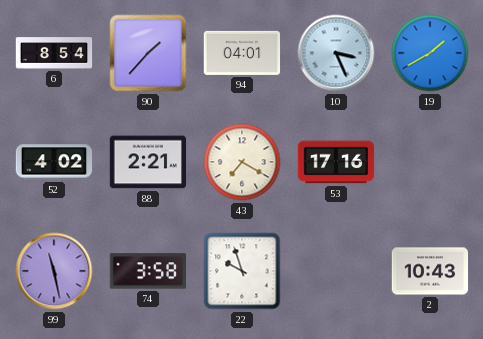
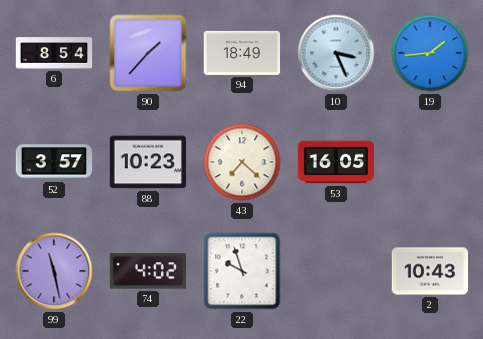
94: 04:01 -> 18:49
19: 1:40 -> 1:44
52: 4:02 -> 3:57
88: 2:21 -> 10:23
43: 7:20 -> 7:22
53: 17:16 -> 16:05
74: 3:58 -> 4:02
